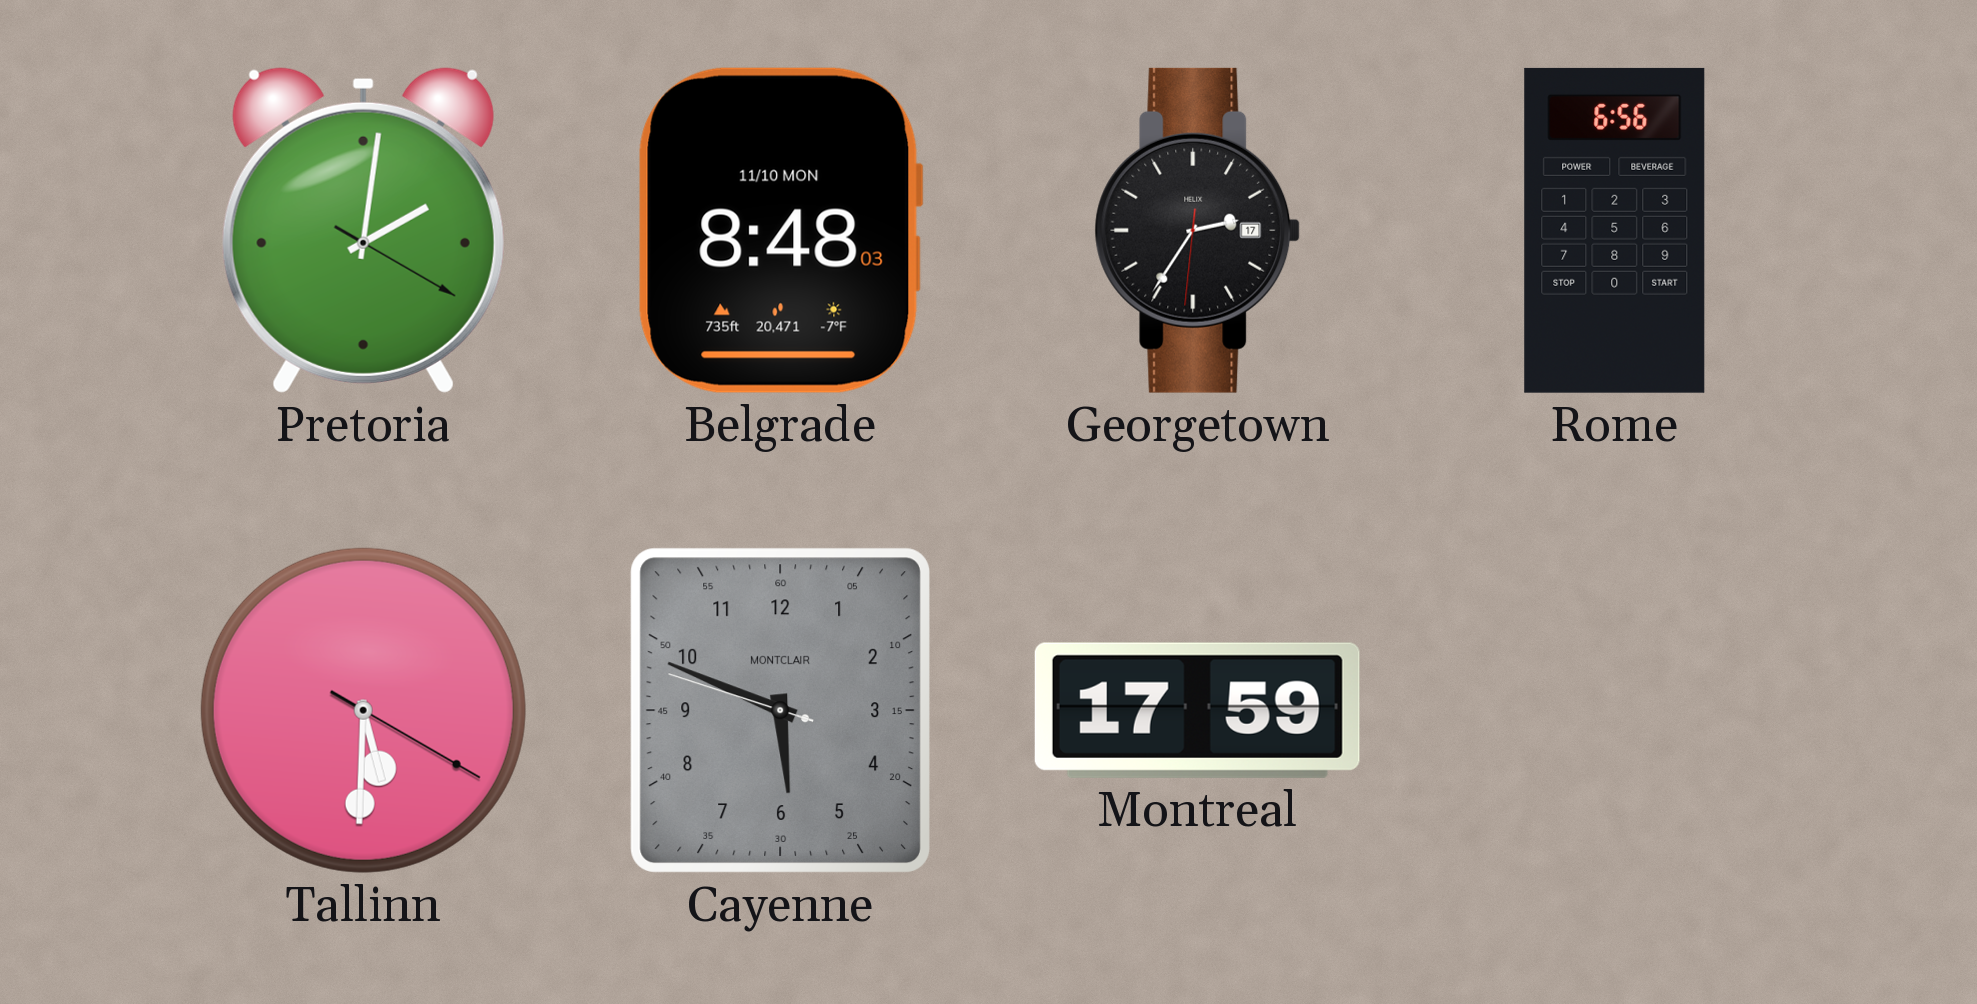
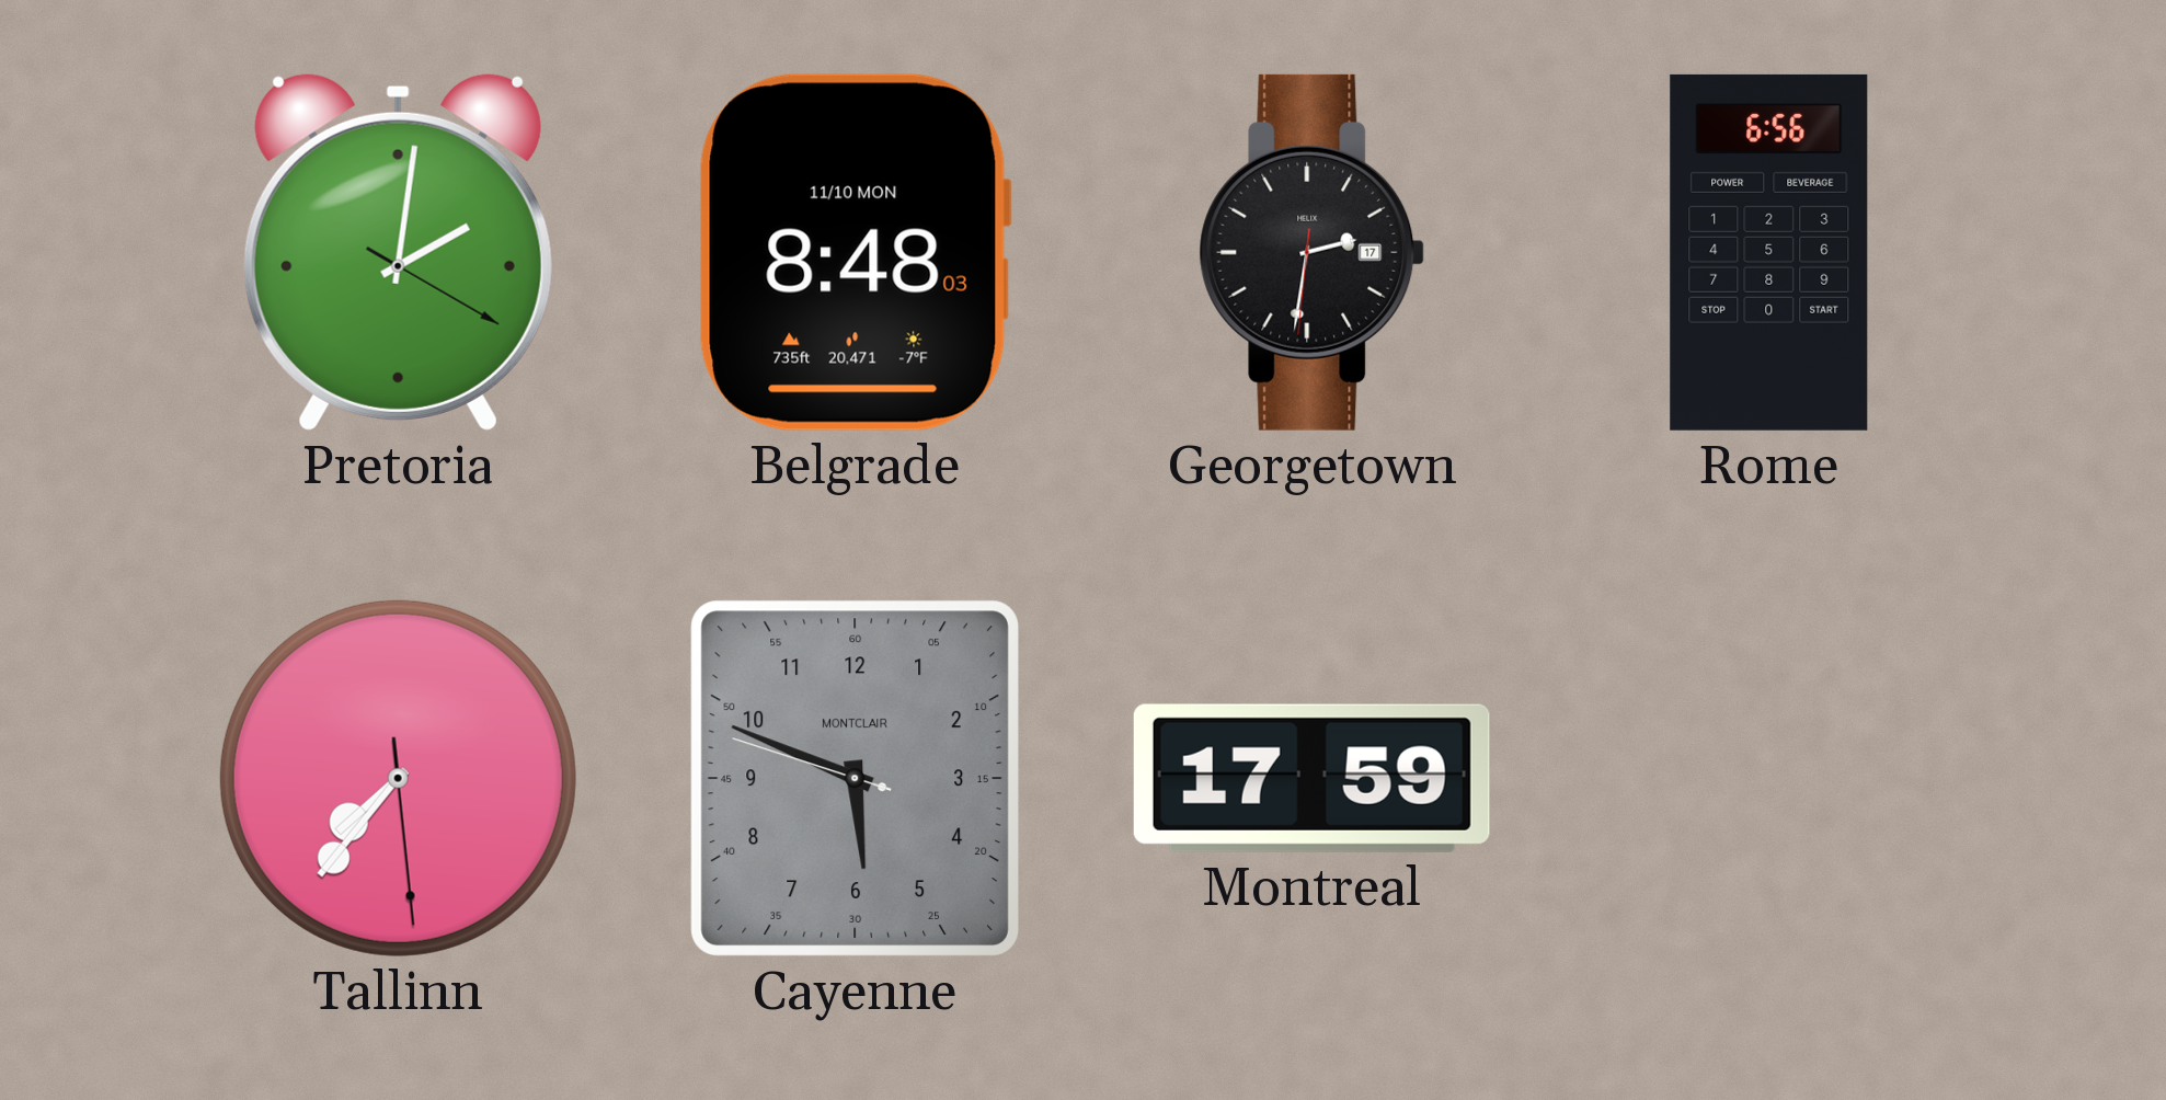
Georgetown: 2:35 -> 2:31
Tallinn: 5:30 -> 7:36
